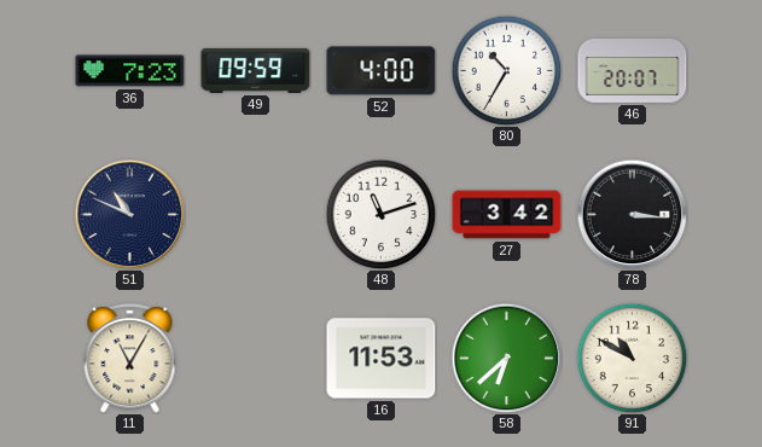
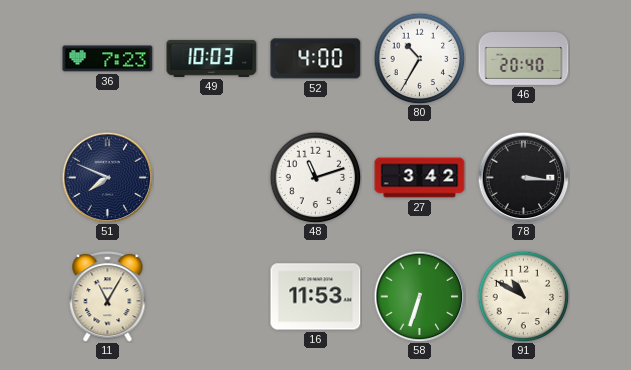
49: 09:59 -> 10:03
46: 20:07 -> 20:40
51: 10:49 -> 7:49
58: 6:38 -> 6:33
